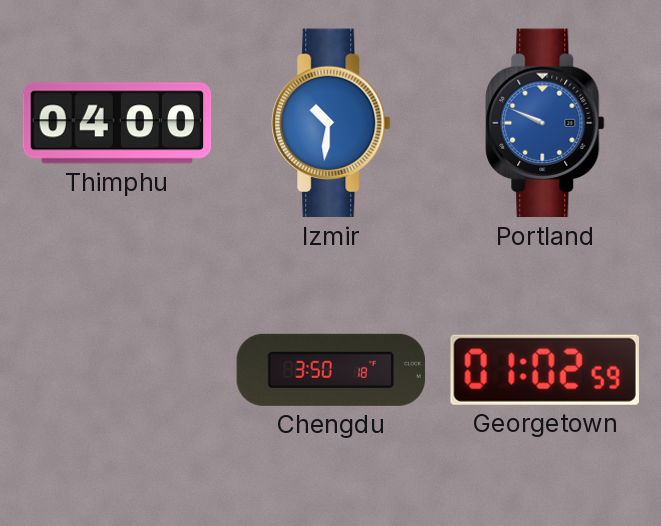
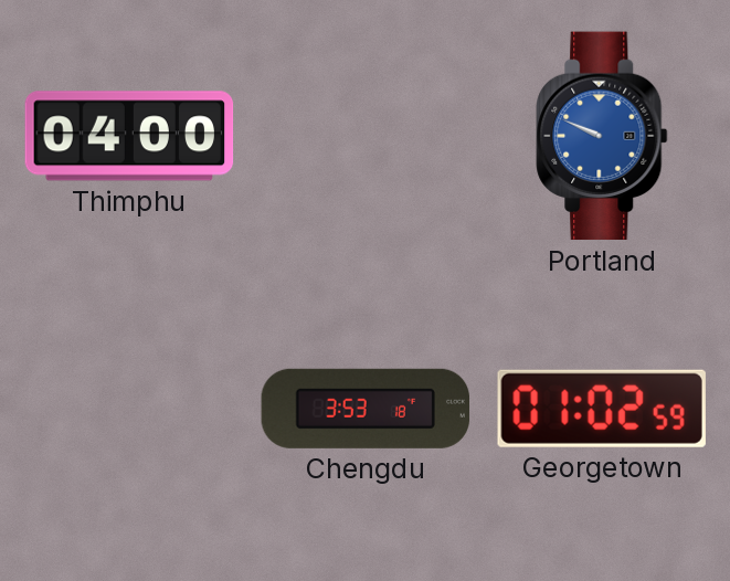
Izmir: 10:31 -> none
Chengdu: 3:50 -> 3:53
